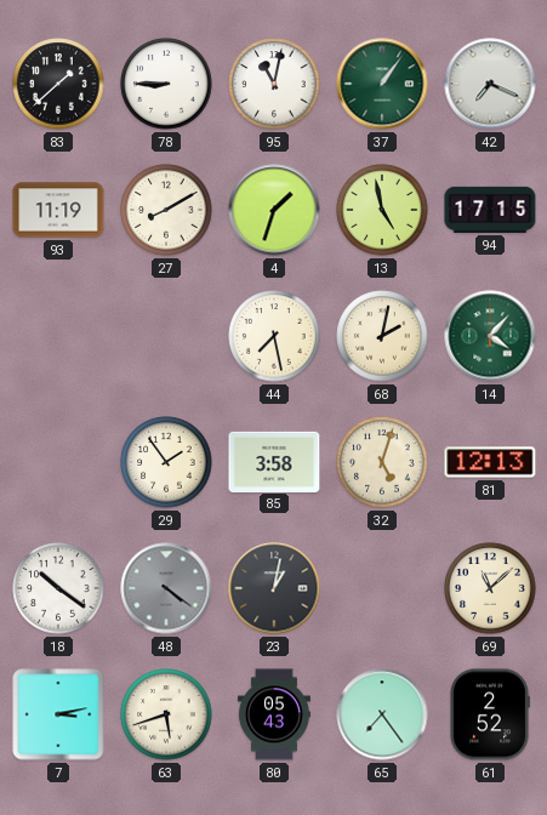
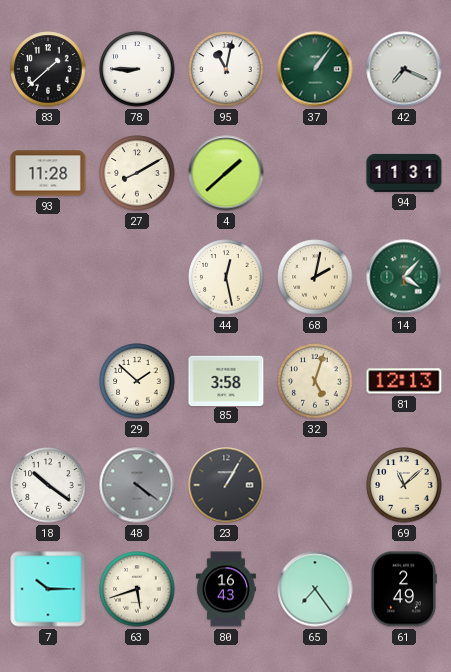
93: 11:19 -> 11:28
4: 1:33 -> 1:38
13: 4:58 -> none
94: 17:15 -> 11:31
44: 7:28 -> 12:28
29: 1:54 -> 1:52
23: 1:02 -> 1:05
7: 3:13 -> 10:15
80: 05:43 -> 16:43
61: 2:52 -> 2:49
